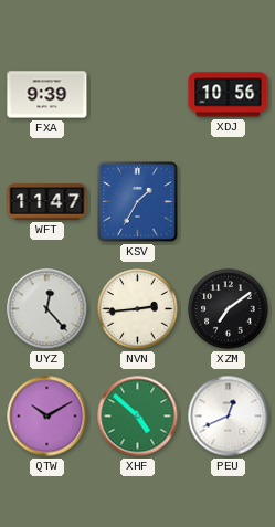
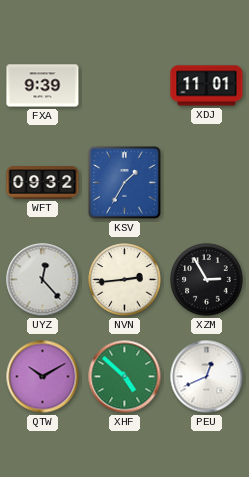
XDJ: 10:56 -> 11:01
WFT: 11:47 -> 09:32
XZM: 7:09 -> 2:55
